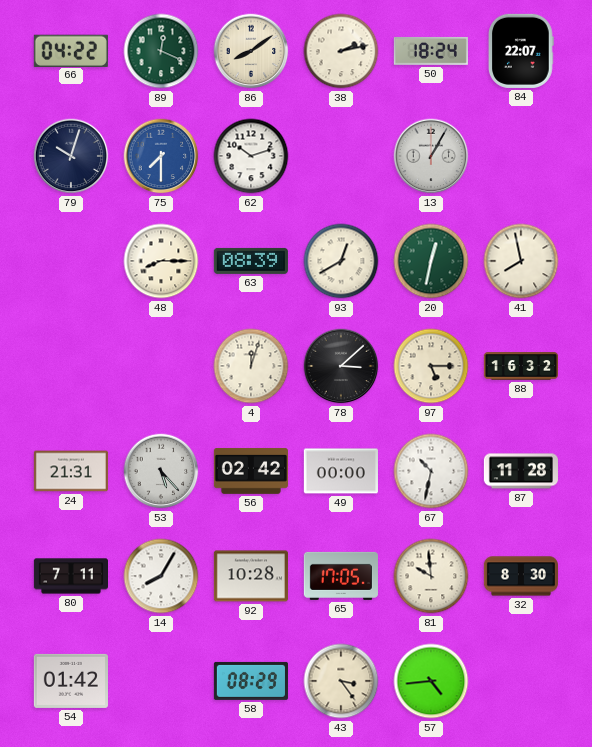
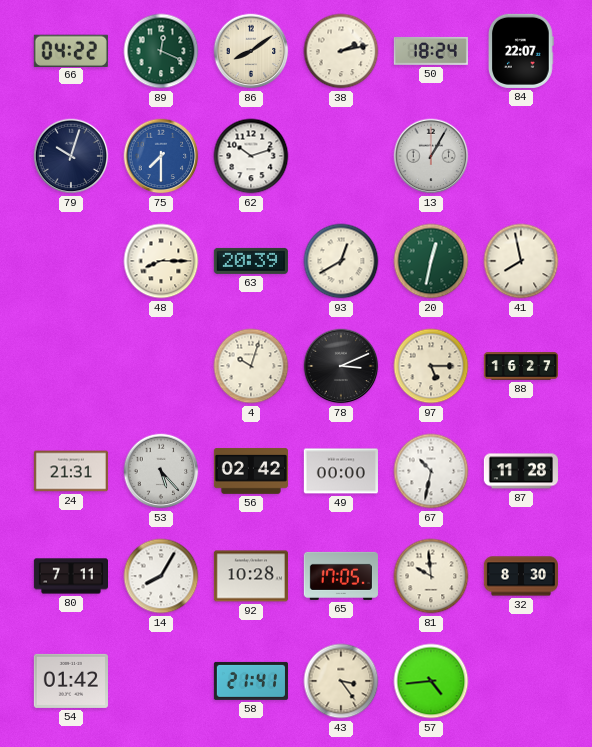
63: 08:39 -> 20:39
4: 12:03 -> 10:03
78: 3:08 -> 3:11
88: 16:32 -> 16:27
58: 08:29 -> 21:41
